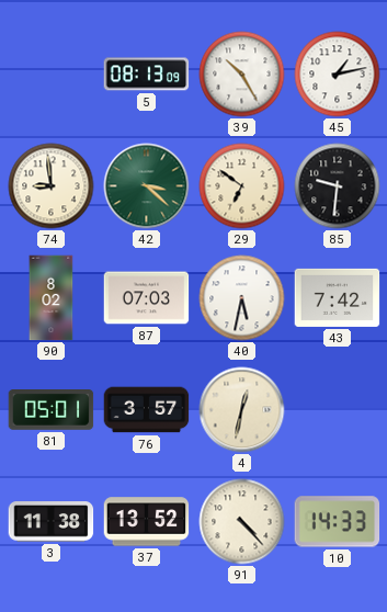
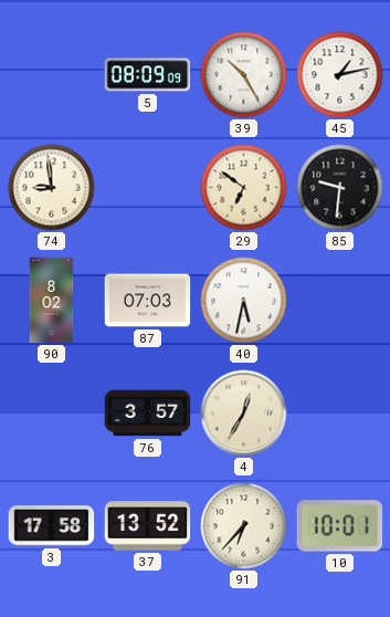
5: 08:13 -> 08:09
42: 3:22 -> none
43: 7:42 -> none
81: 05:01 -> none
4: 12:32 -> 12:35
3: 11:38 -> 17:58
91: 4:23 -> 6:37
10: 14:33 -> 10:01
